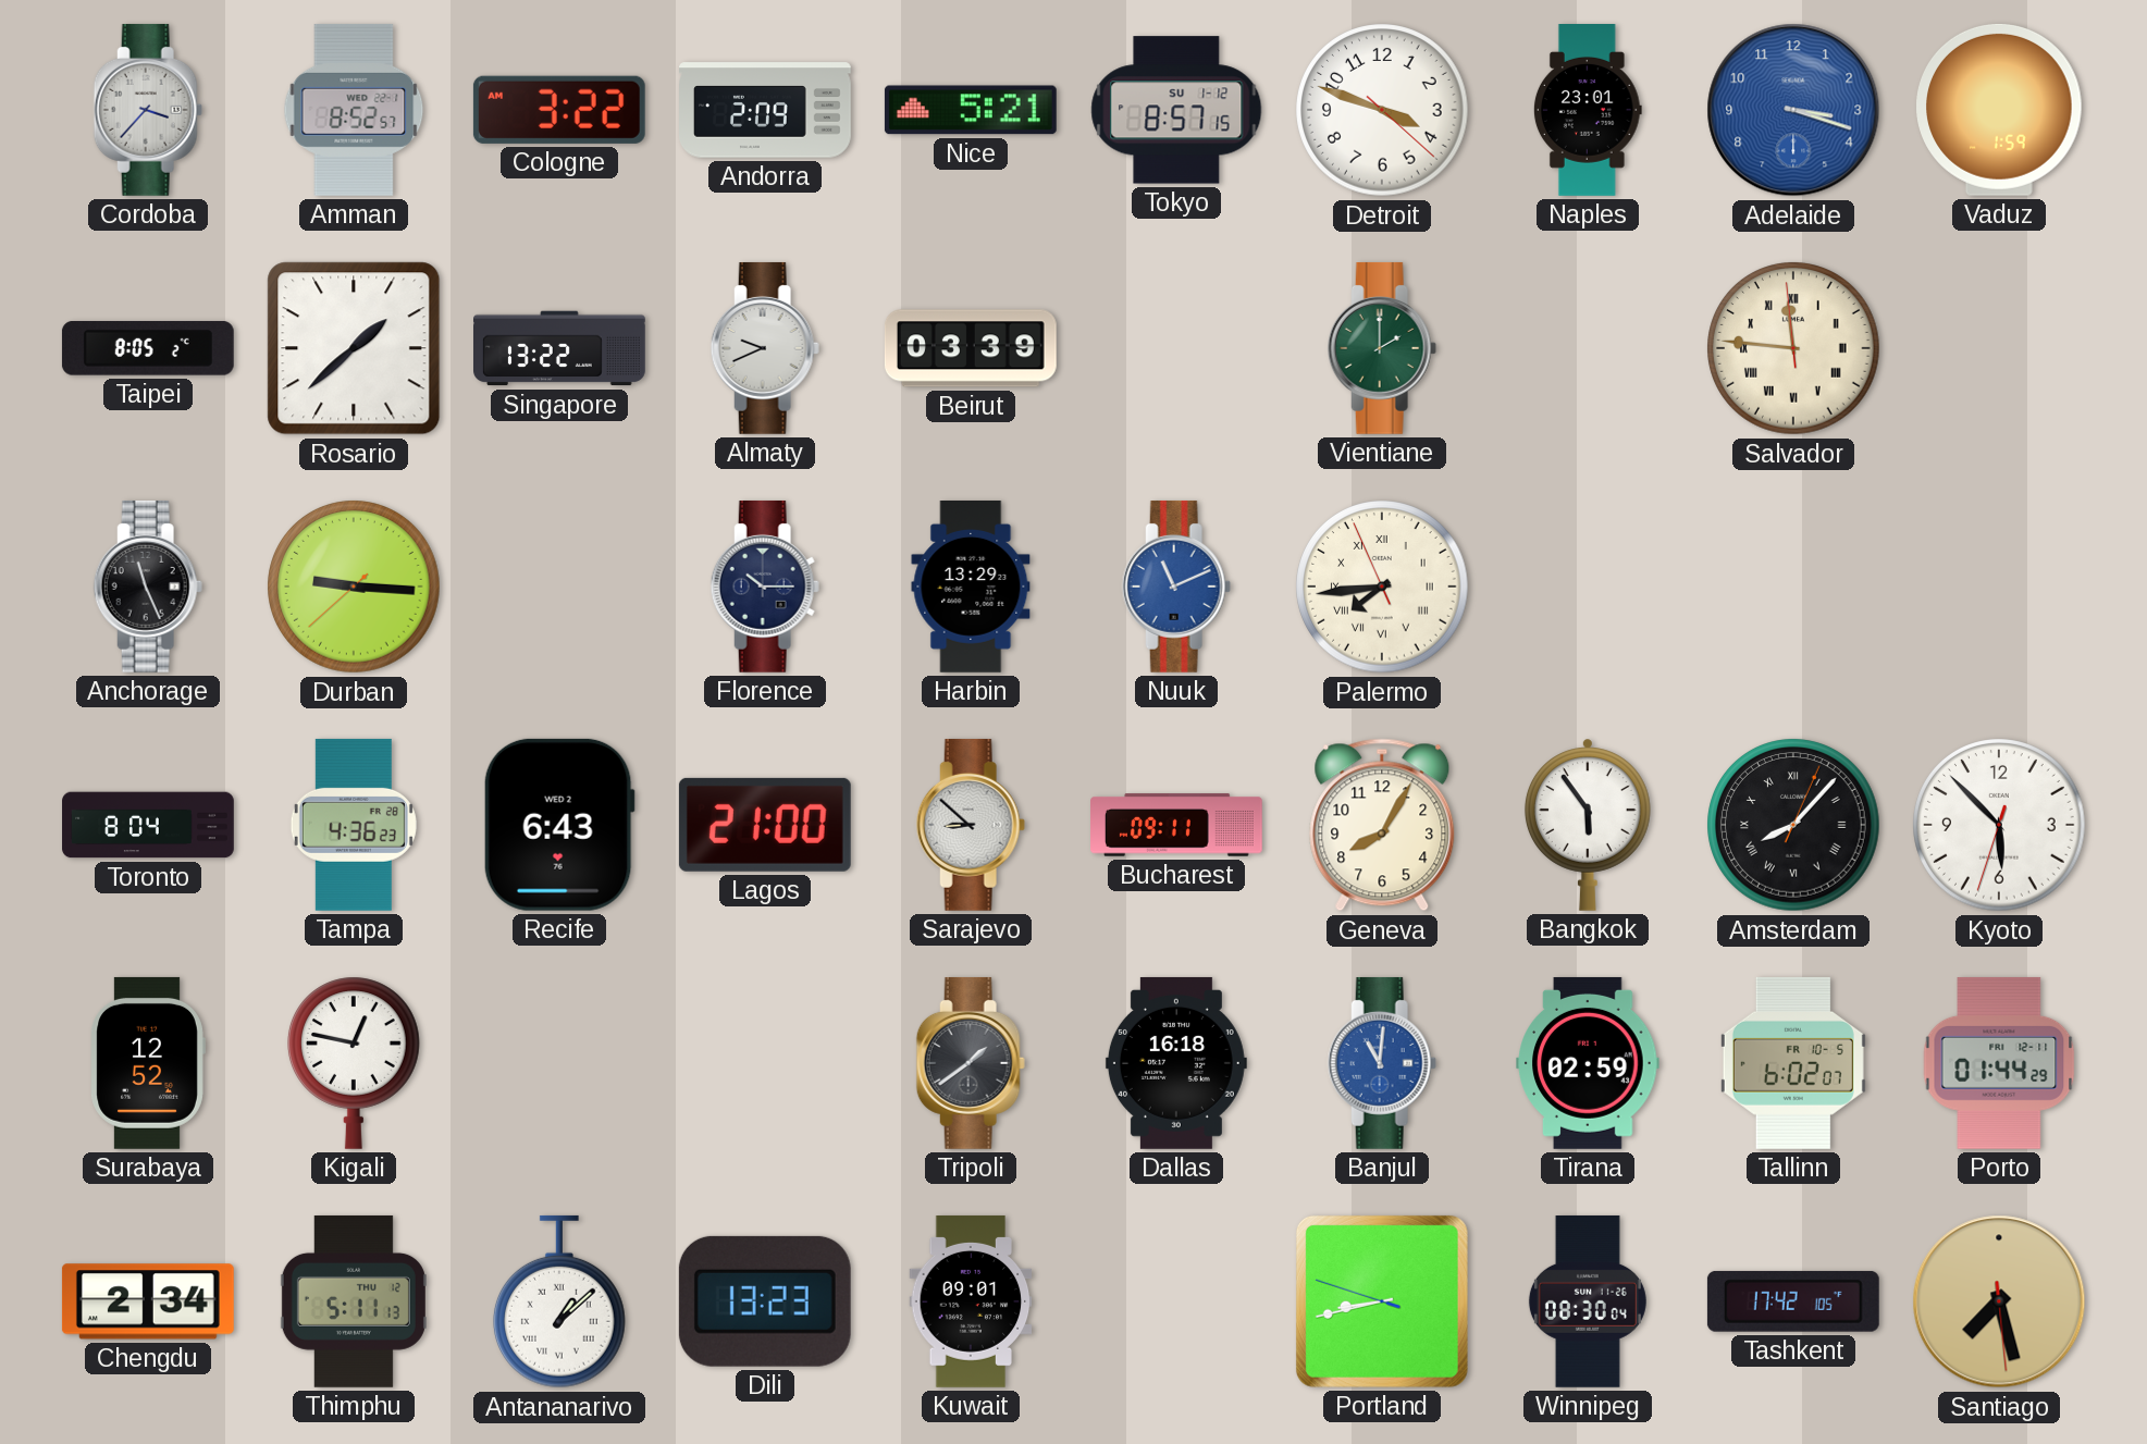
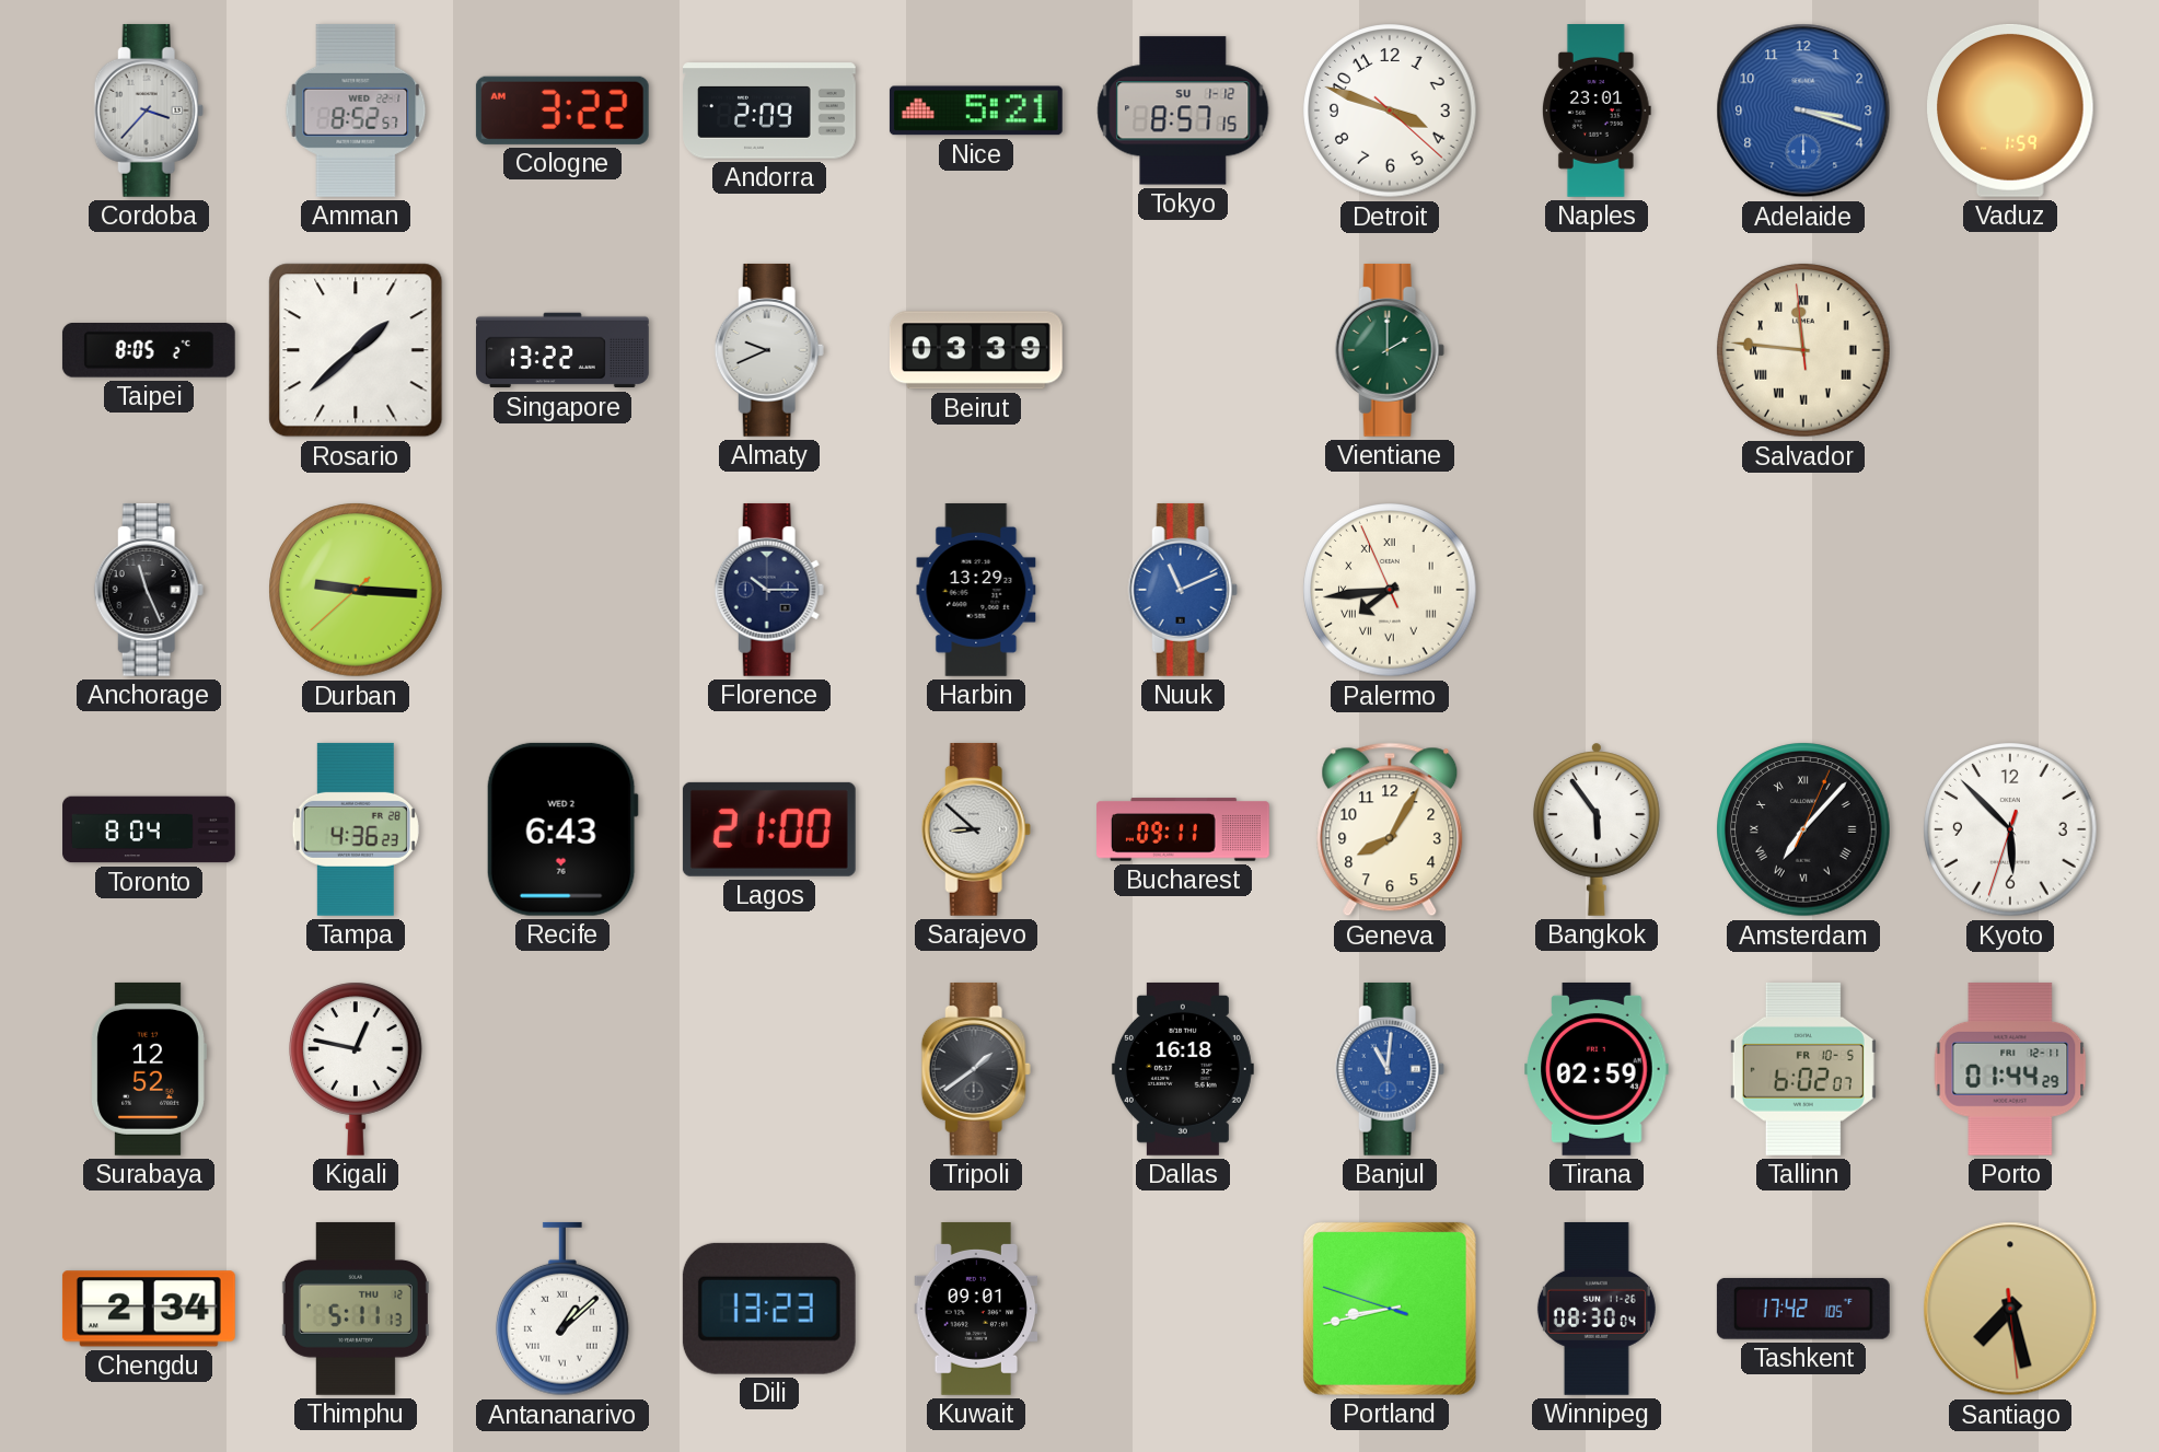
Amsterdam: 8:07 -> 7:07
